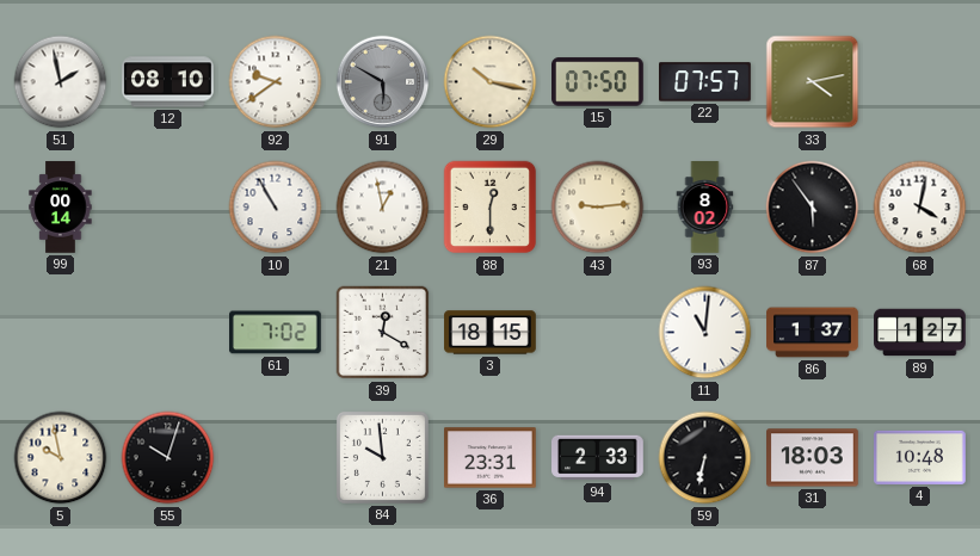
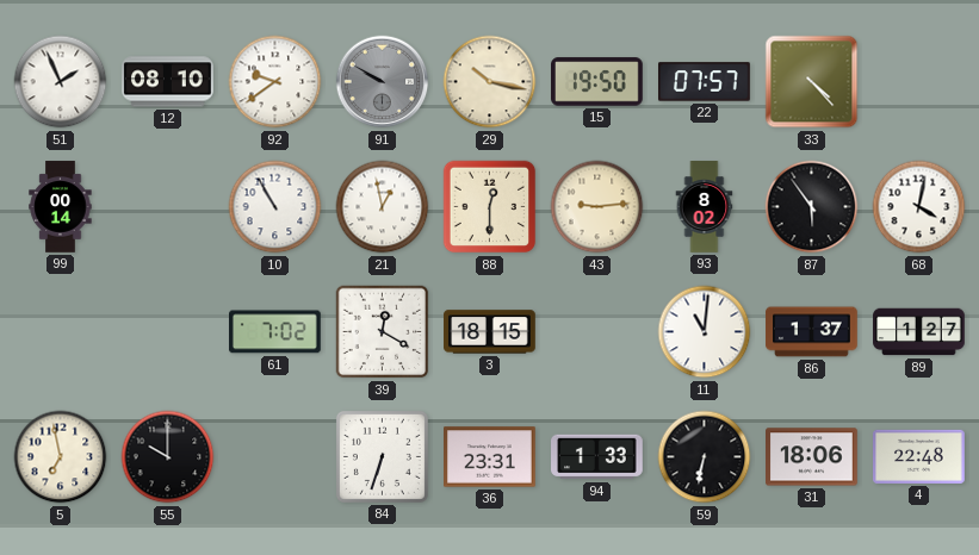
51: 1:58 -> 1:56
91: 5:50 -> 9:50
15: 07:50 -> 19:50
33: 4:13 -> 4:23
5: 9:58 -> 6:58
55: 10:03 -> 10:00
84: 9:59 -> 6:33
94: 2:33 -> 1:33
31: 18:03 -> 18:06
4: 10:48 -> 22:48
